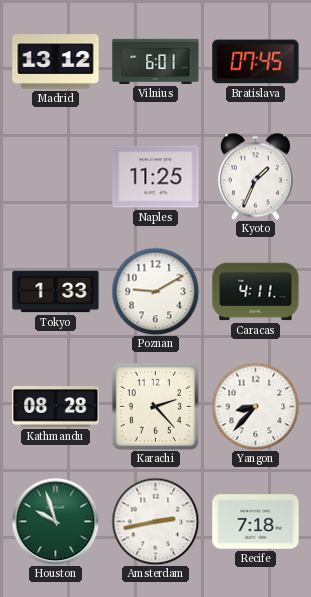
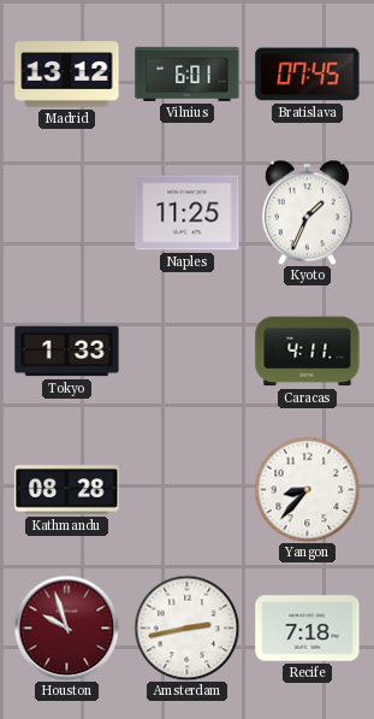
Poznan: 9:10 -> none
Karachi: 2:23 -> none
Houston dial: green -> burgundy
